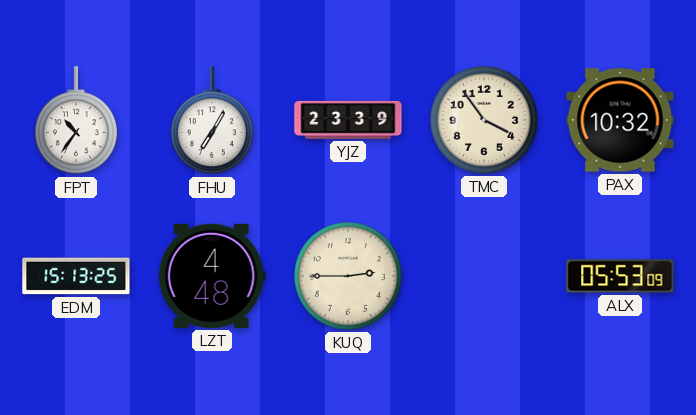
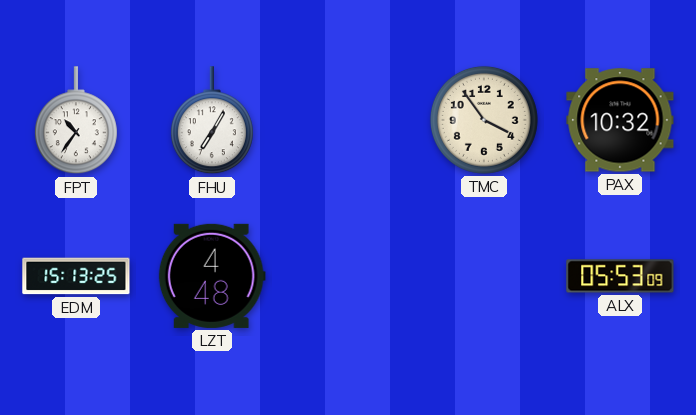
YJZ: 23:39 -> none
KUQ: 2:45 -> none
